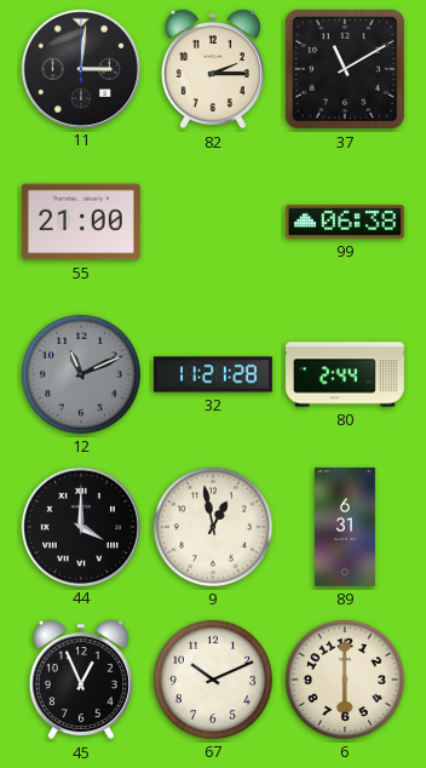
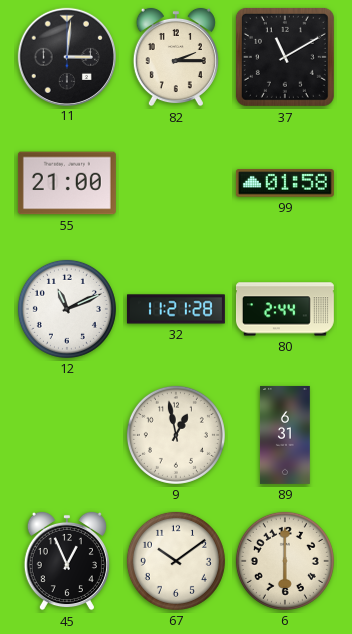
99: 06:38 -> 01:58
12 dial: grey -> white
44: 4:00 -> none
67: 10:11 -> 10:09
